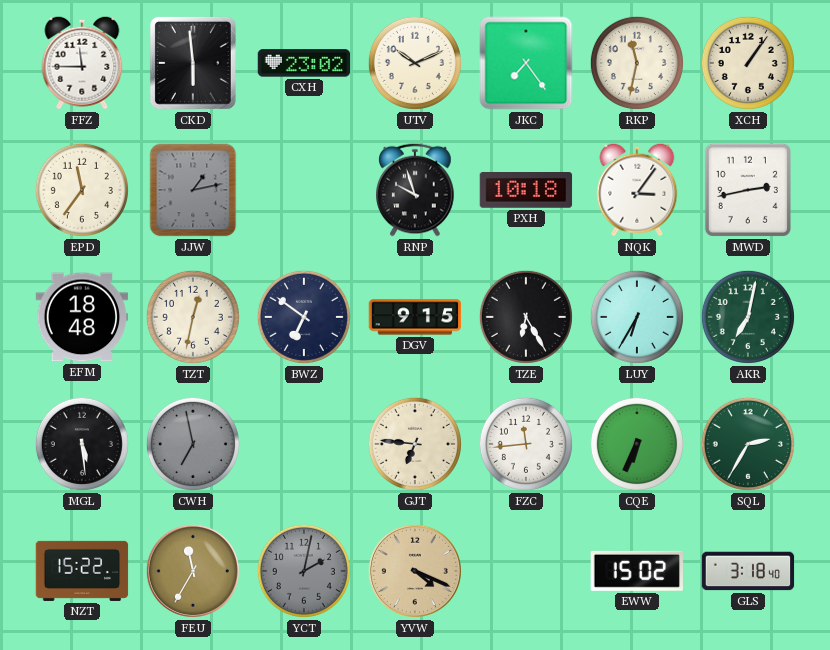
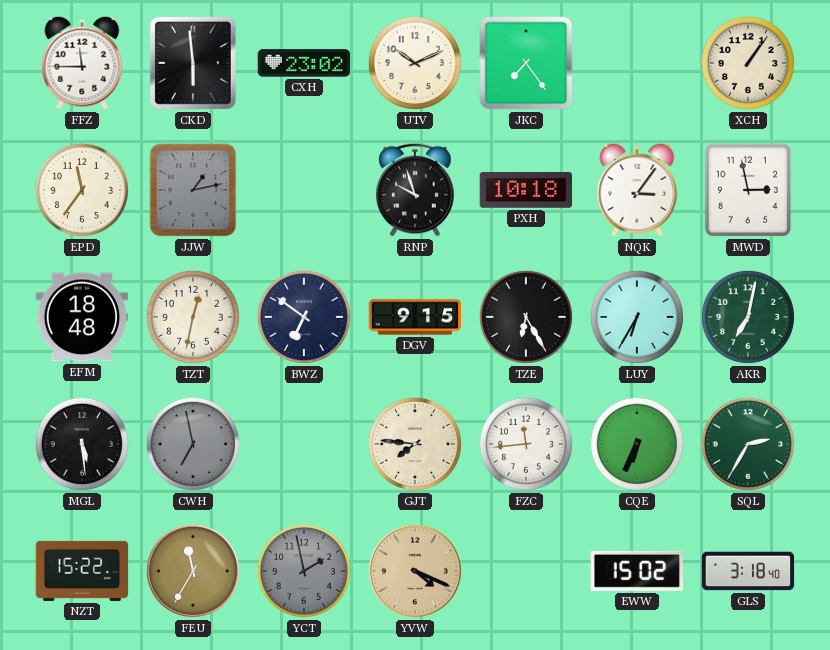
RKP: 11:32 -> none
MWD: 2:43 -> 2:58
GJT: 6:46 -> 7:46
YCT: 2:02 -> 1:58
